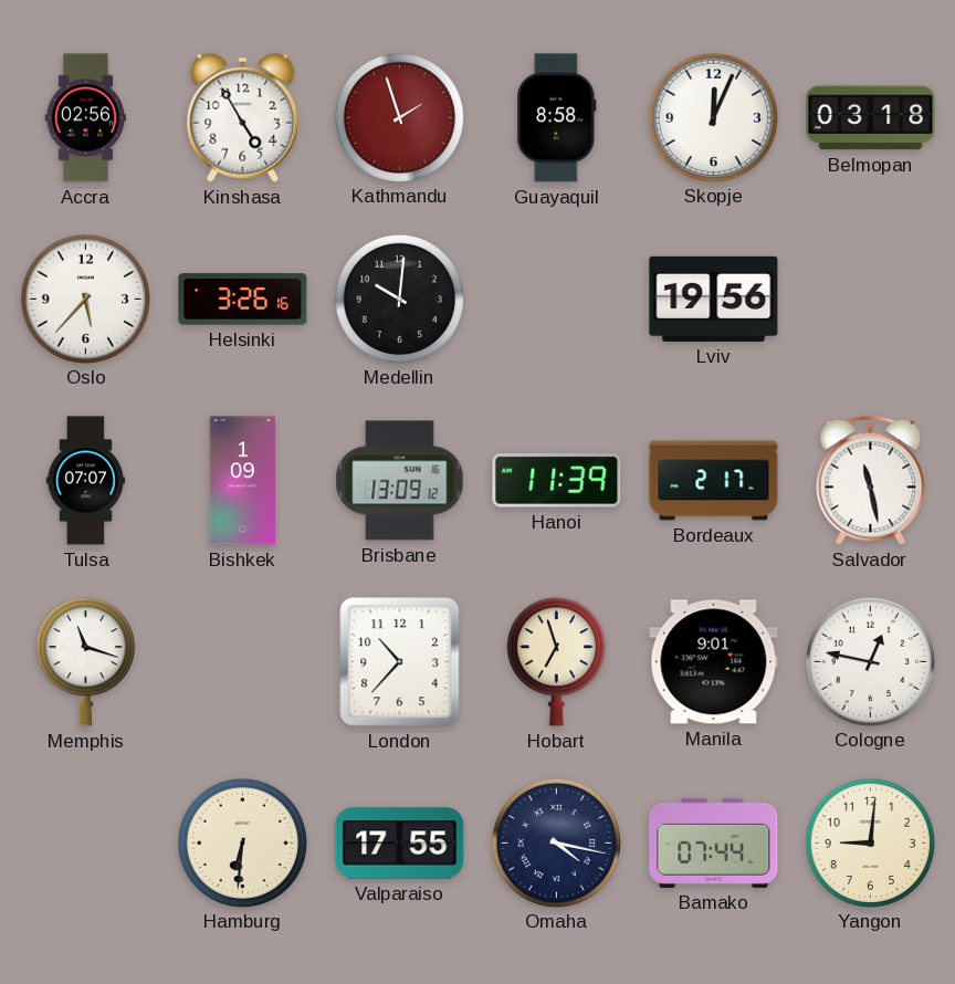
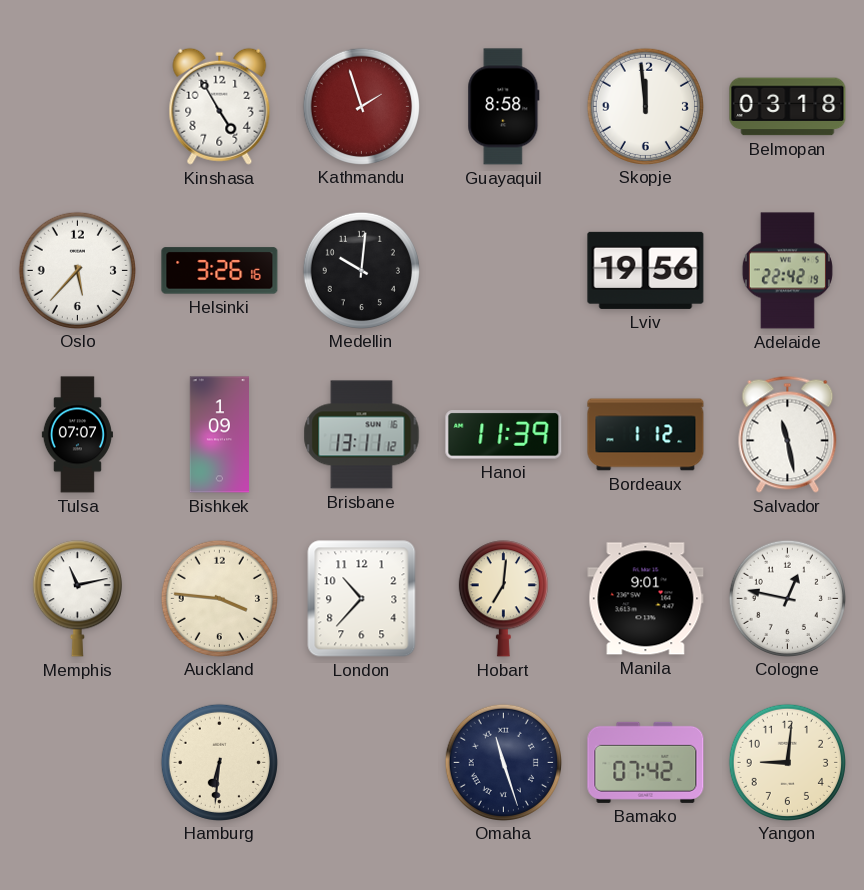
Accra: 02:56 -> none
Skopje: 12:04 -> 11:59
Adelaide: none -> 22:42
Brisbane: 13:09 -> 13:11
Bordeaux: 2:17 -> 1:12
Memphis: 11:18 -> 11:13
Auckland: none -> 3:46
Hobart: 6:57 -> 7:01
Valparaiso: 17:55 -> none
Omaha: 4:17 -> 11:27
Bamako: 07:44 -> 07:42
